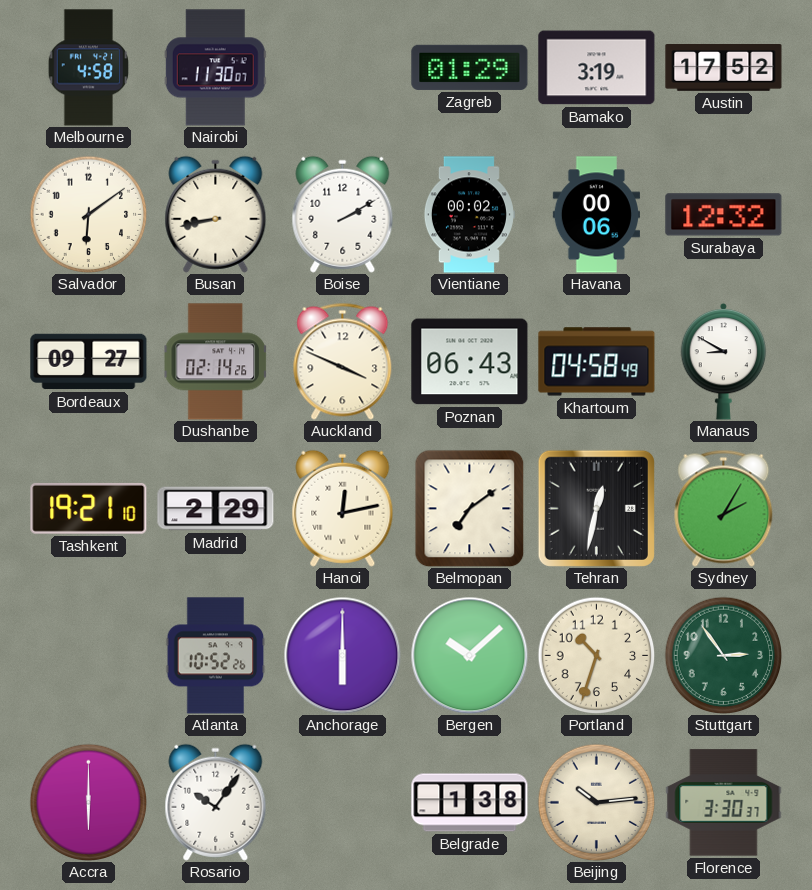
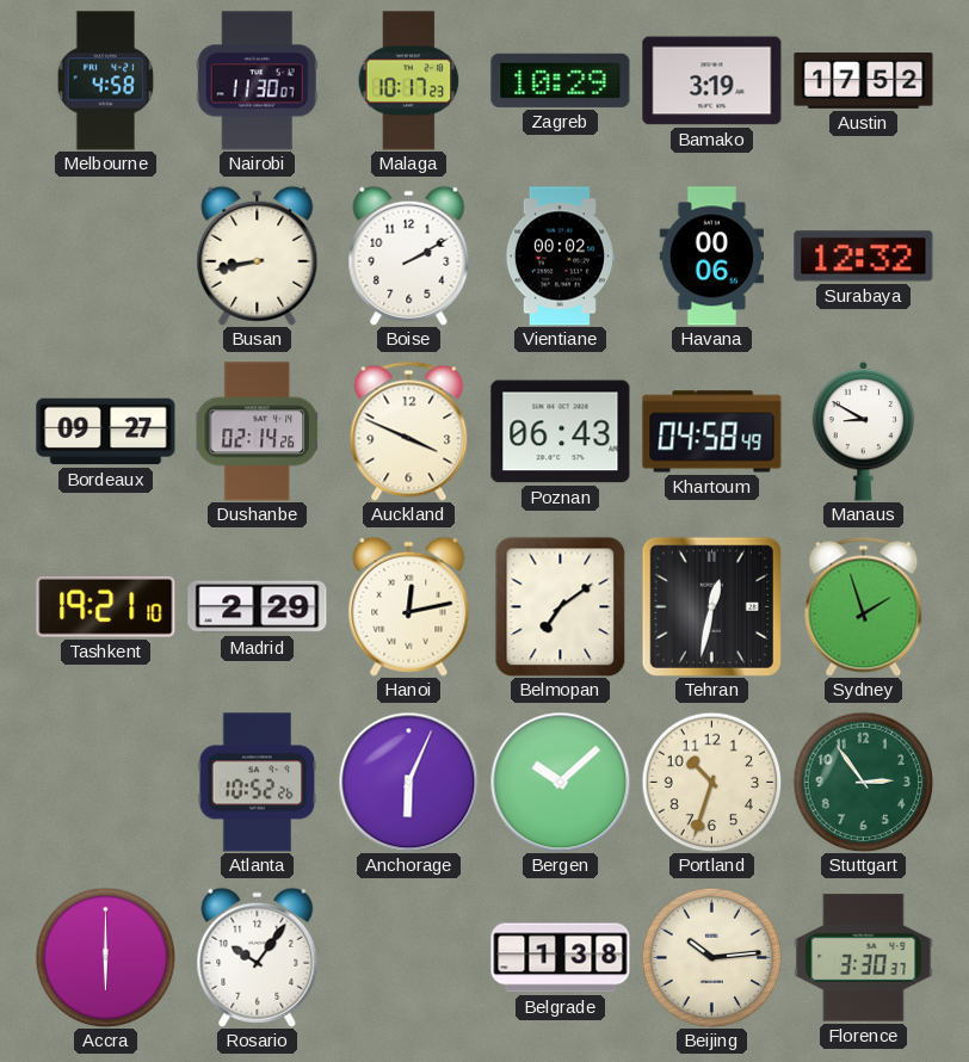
Malaga: none -> 10:17
Zagreb: 01:29 -> 10:29
Salvador: 6:09 -> none
Sydney: 2:05 -> 1:57
Anchorage: 6:00 -> 6:04
